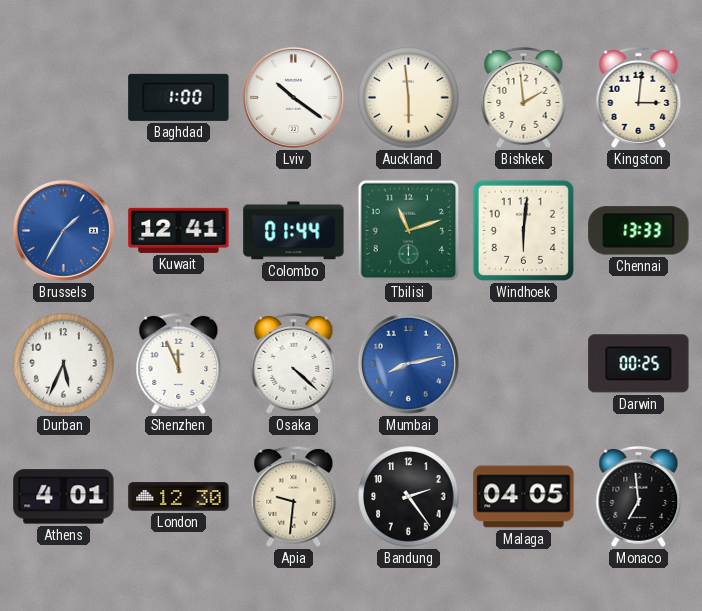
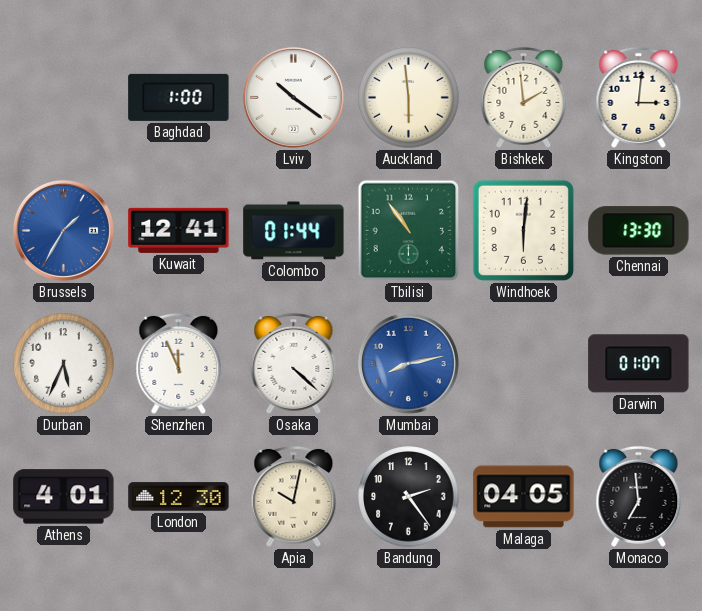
Tbilisi: 11:12 -> 10:54
Chennai: 13:33 -> 13:30
Darwin: 00:25 -> 01:07
Apia: 9:31 -> 10:02
